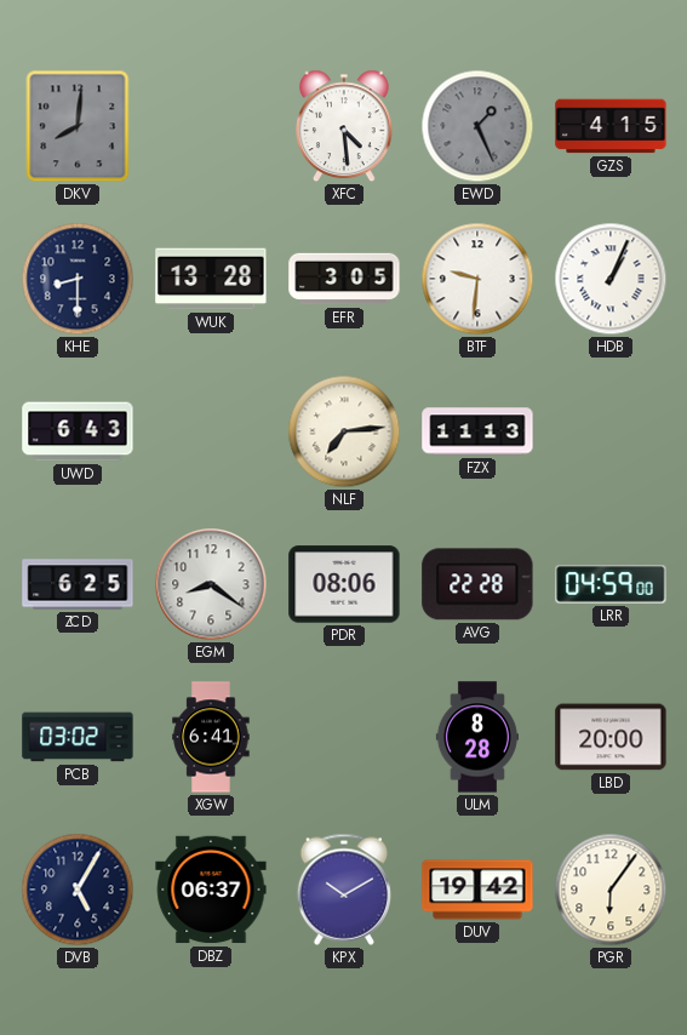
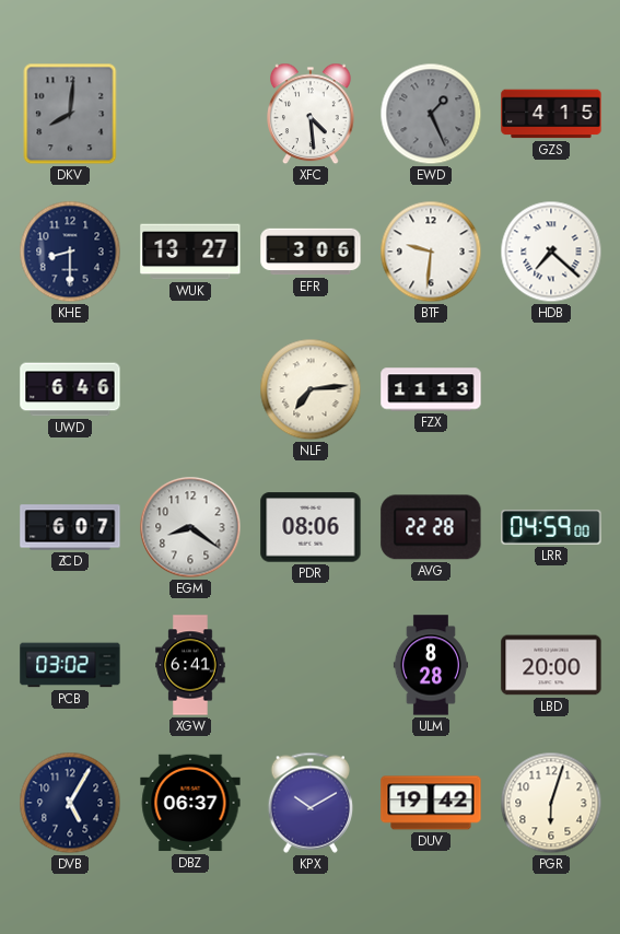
WUK: 13:28 -> 13:27
EFR: 3:05 -> 3:06
HDB: 1:04 -> 7:22
UWD: 6:43 -> 6:46
ZCD: 6:25 -> 6:07
PGR: 6:06 -> 6:03
